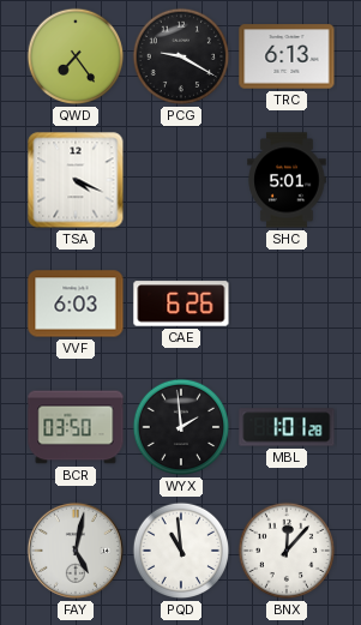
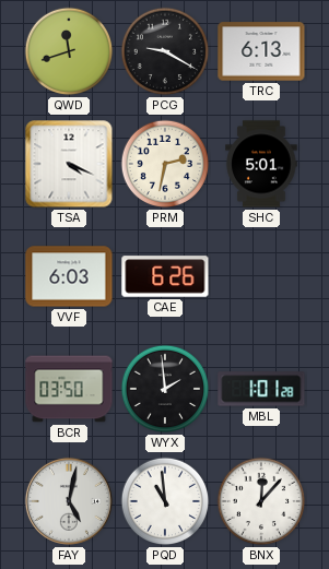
QWD: 7:24 -> 11:42
PRM: none -> 2:32
